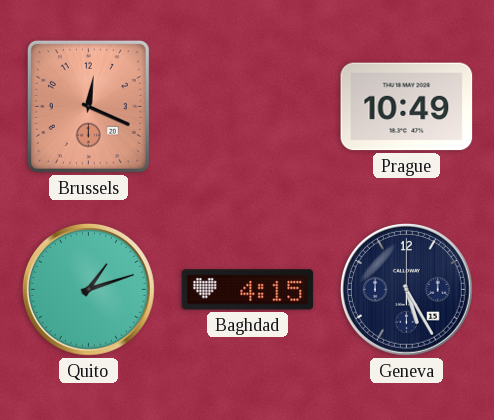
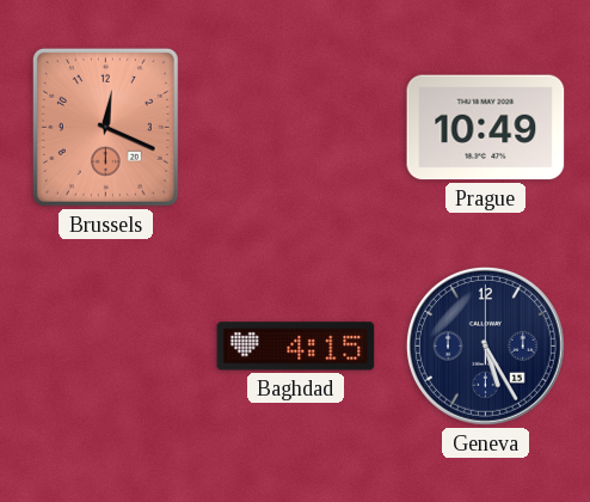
Quito: 1:12 -> none
